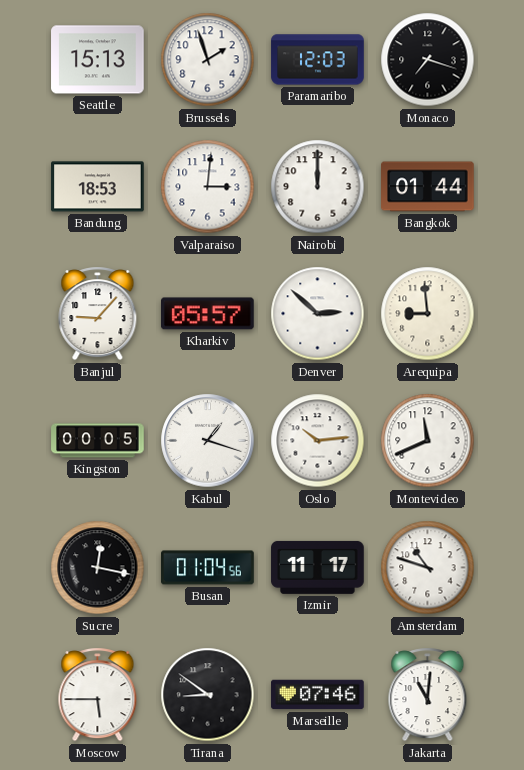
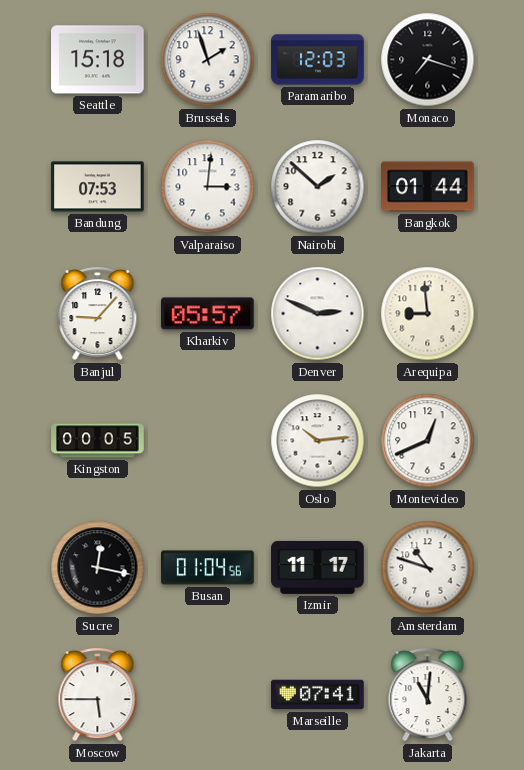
Seattle: 15:13 -> 15:18
Bandung: 18:53 -> 07:53
Nairobi: 12:00 -> 1:52
Denver: 2:52 -> 2:49
Kabul: 1:18 -> none
Montevideo: 11:41 -> 12:41
Tirana: 8:51 -> none
Marseille: 07:46 -> 07:41
